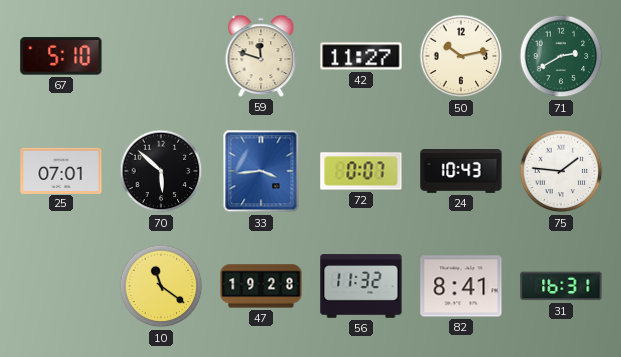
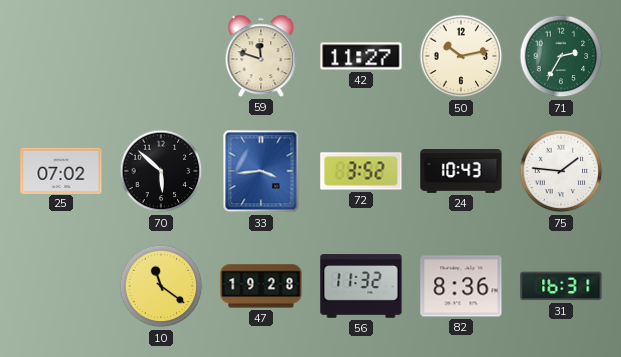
67: 5:10 -> none
71: 2:40 -> 2:35
25: 07:01 -> 07:02
72: 0:07 -> 3:52
82: 8:41 -> 8:36
